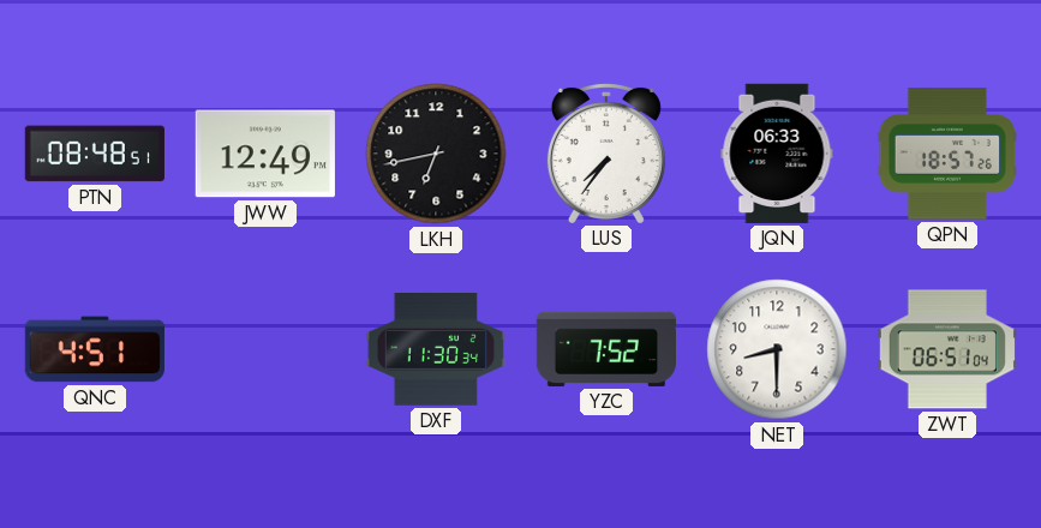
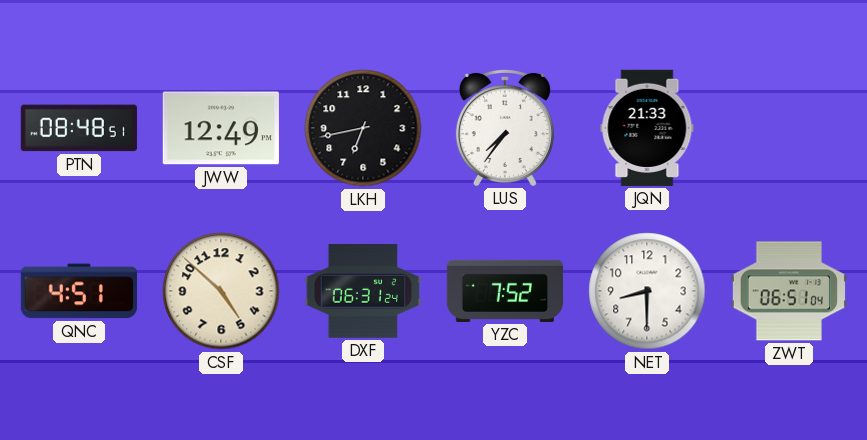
JQN: 06:33 -> 21:33
QPN: 18:57 -> none
CSF: none -> 4:52
DXF: 11:30 -> 06:31
